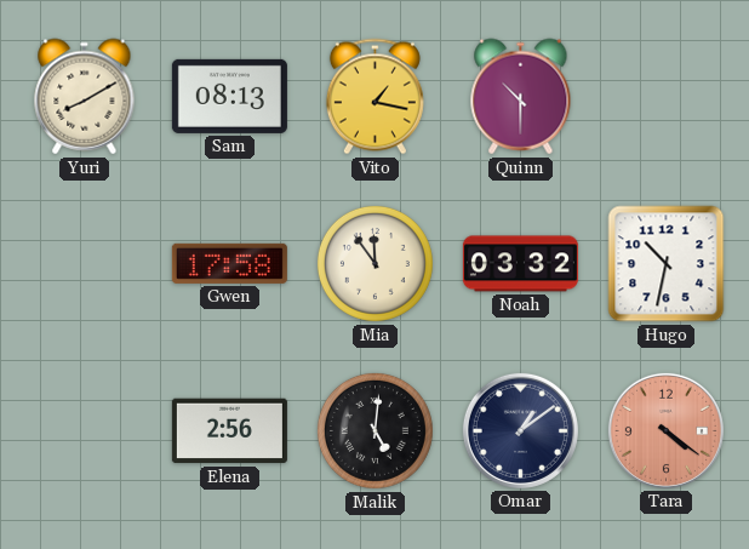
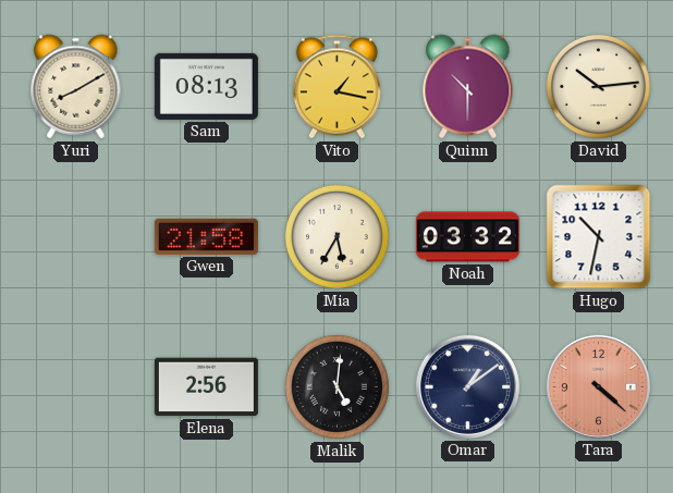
David: none -> 10:14
Gwen: 17:58 -> 21:58
Mia: 11:54 -> 5:35
Tara: 4:21 -> 4:22
